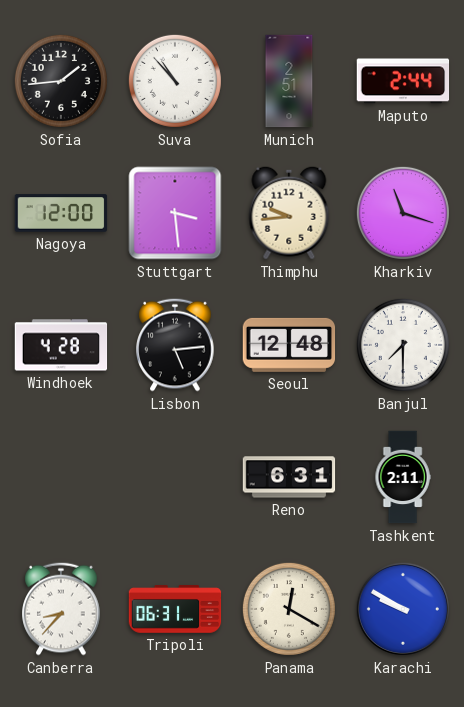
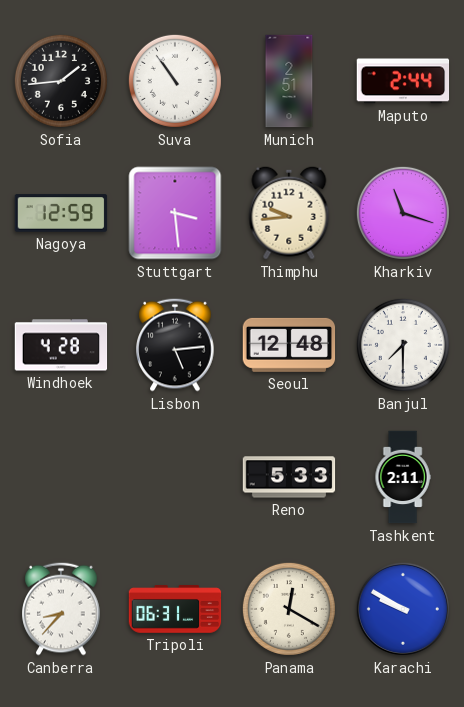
Suva: 10:53 -> 10:54
Nagoya: 12:00 -> 12:59
Reno: 6:31 -> 5:33
